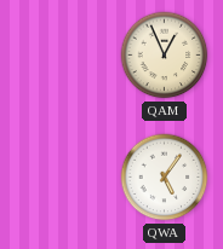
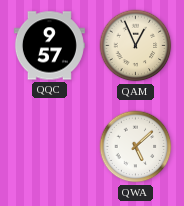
QQC: none -> 9:57
QWA: 5:06 -> 5:08
